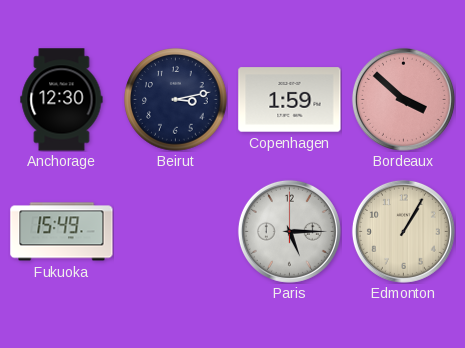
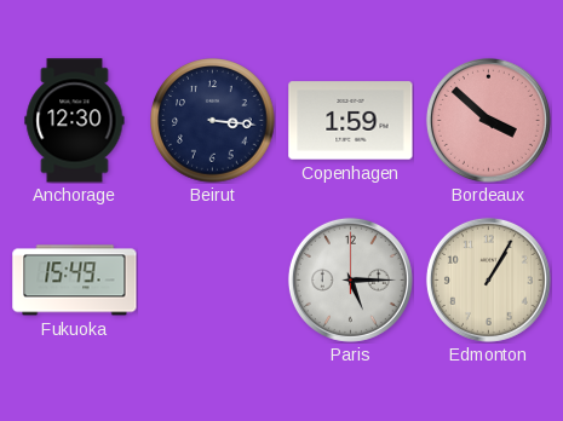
Beirut: 3:13 -> 3:16
